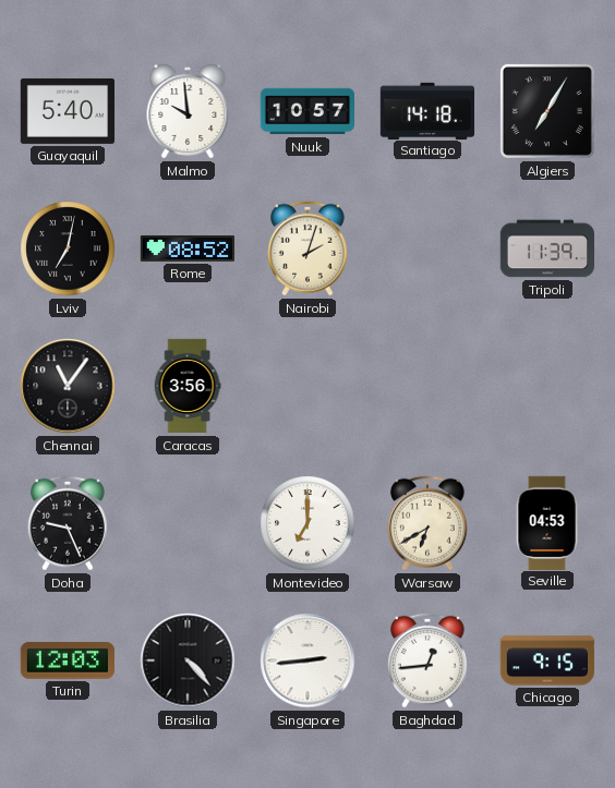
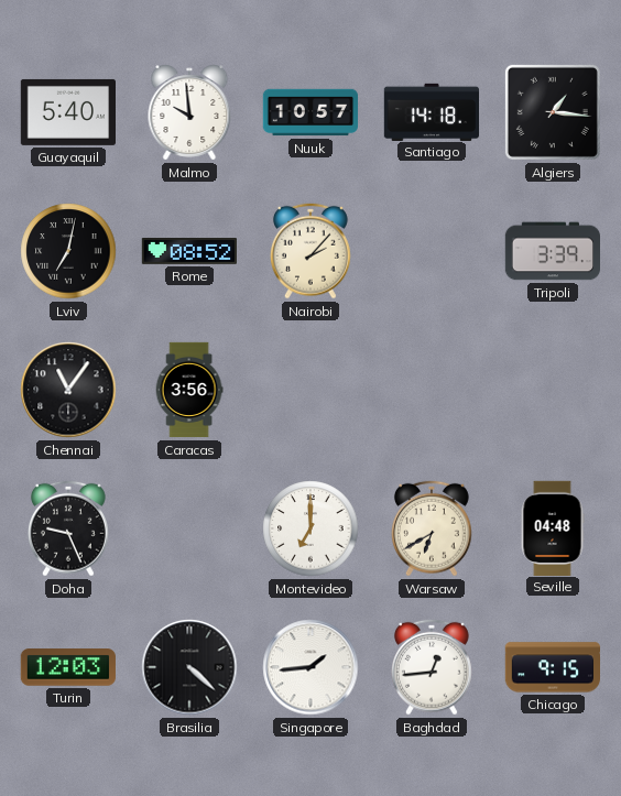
Algiers: 7:05 -> 1:16
Nairobi: 2:03 -> 2:07
Tripoli: 11:39 -> 3:39
Seville: 04:53 -> 04:48
Brasilia: 4:23 -> 4:22
Singapore: 2:44 -> 1:44
